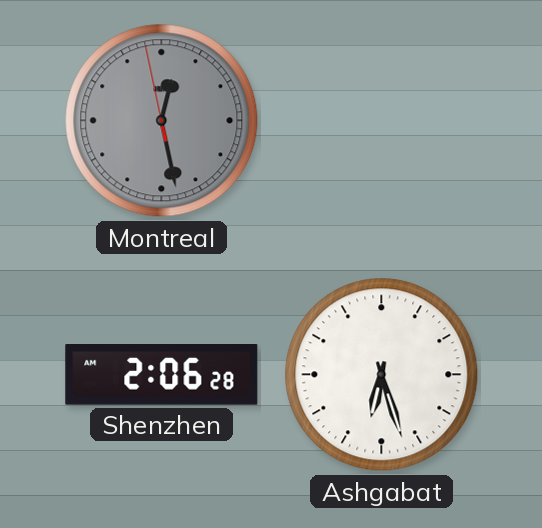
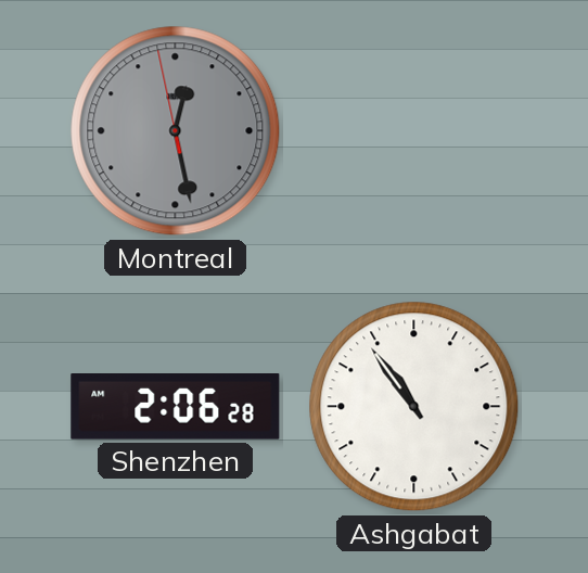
Ashgabat: 6:27 -> 10:54
